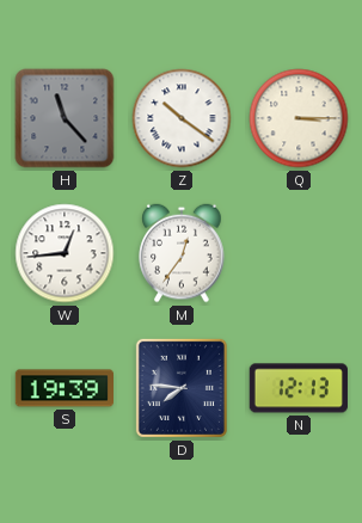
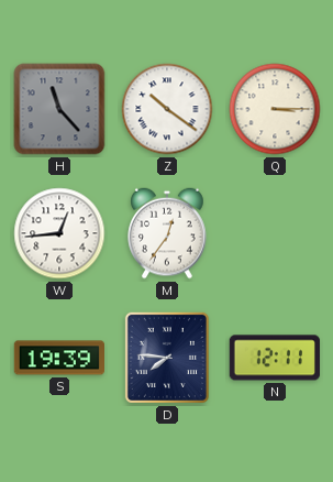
N: 12:13 -> 12:11
